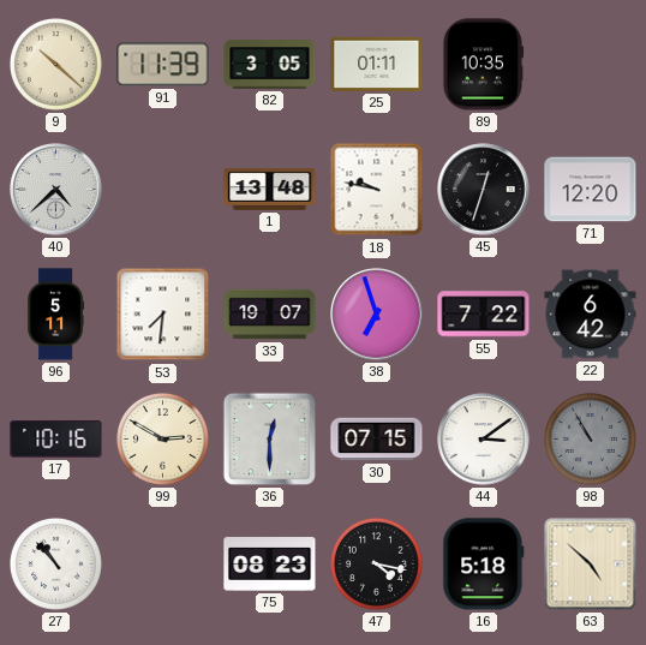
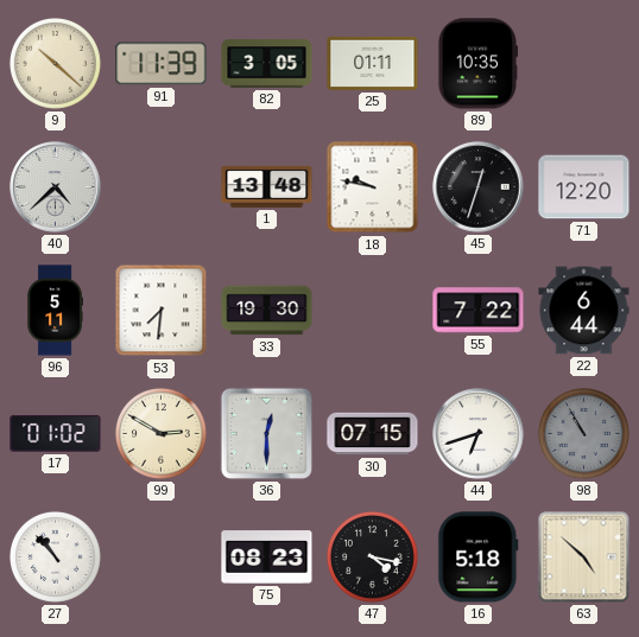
33: 19:07 -> 19:30
38: 6:57 -> none
22: 6:42 -> 6:44
17: 10:16 -> 01:02
44: 3:09 -> 6:42
